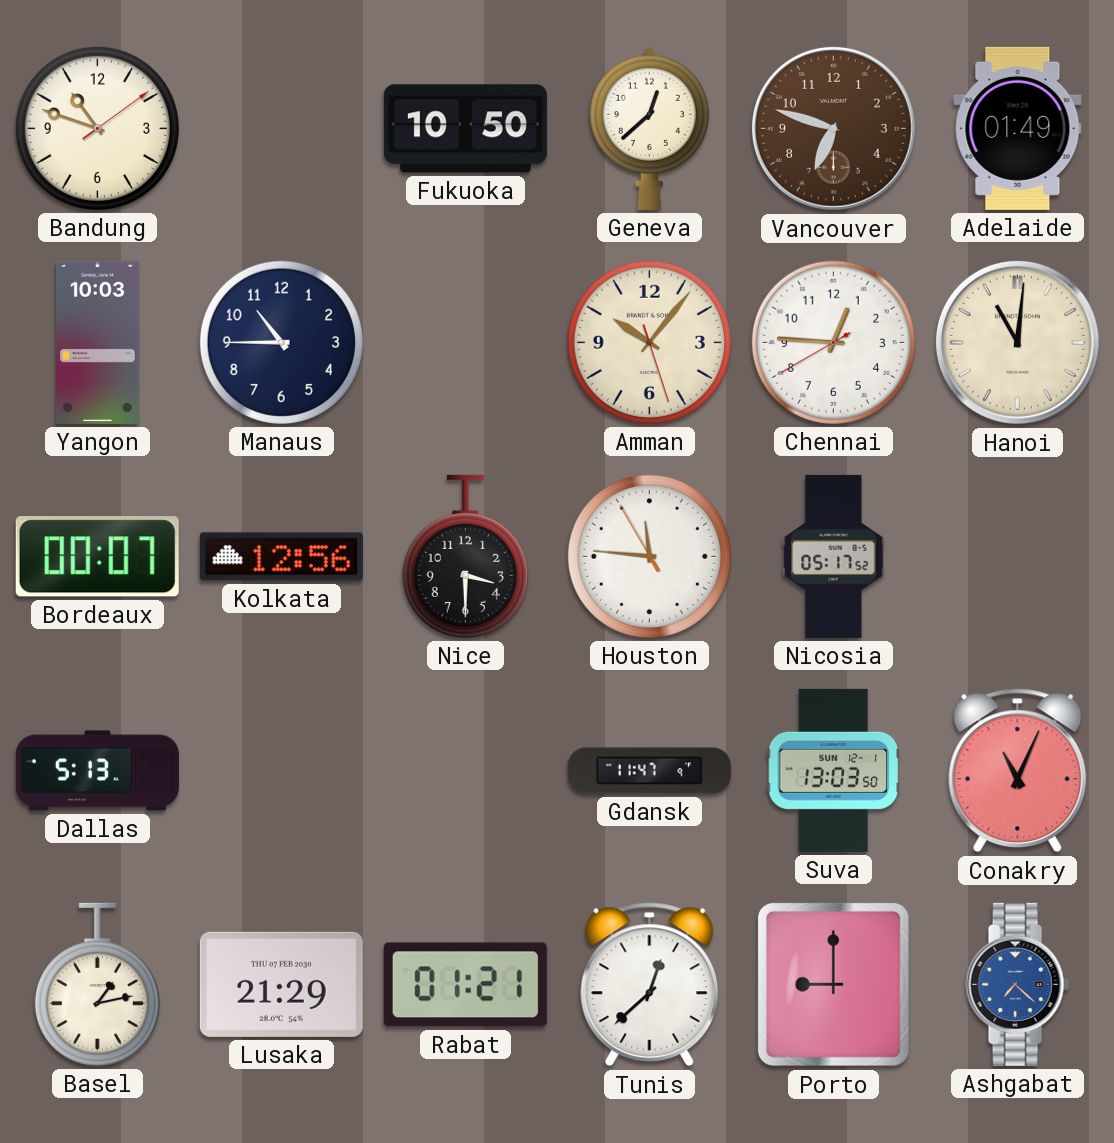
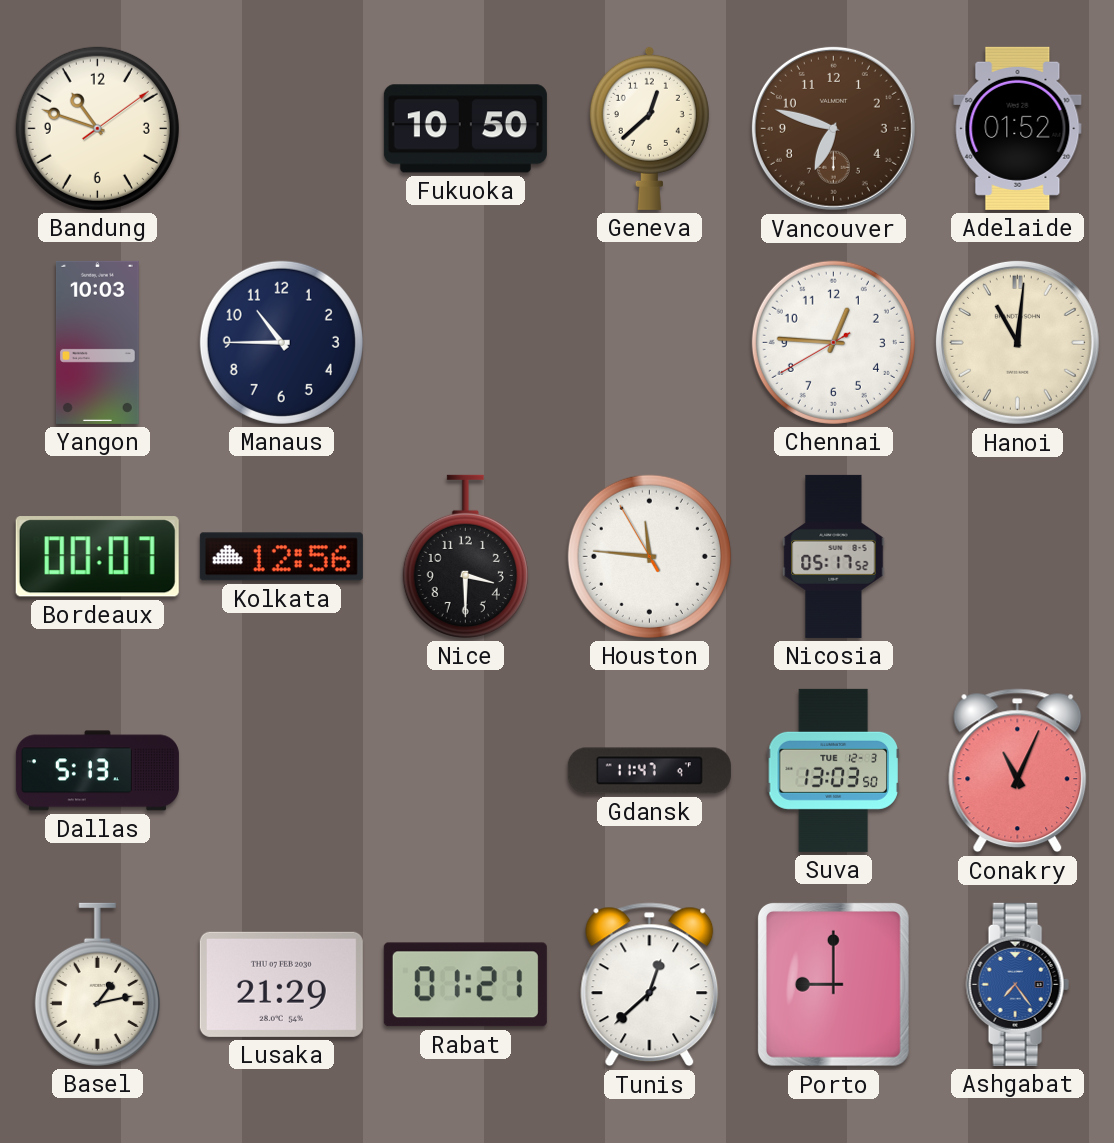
Adelaide: 01:49 -> 01:52
Amman: 10:06 -> none
Suva date: SUN 12-1 -> TUE 12-3
Ashgabat: 7:22 -> 7:24
